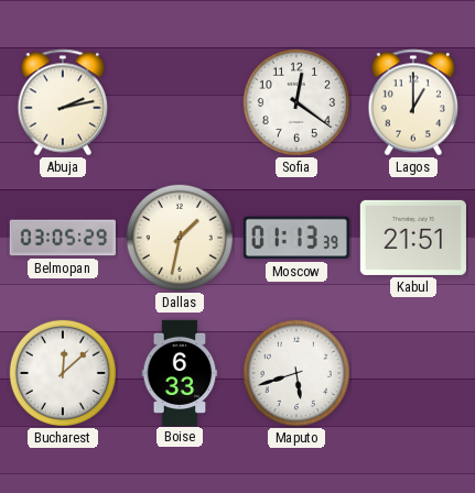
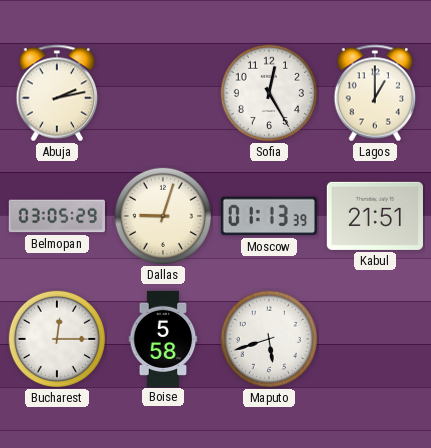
Sofia: 12:21 -> 12:25
Dallas: 1:32 -> 9:03
Bucharest: 12:08 -> 12:15
Boise: 6:33 -> 5:58
